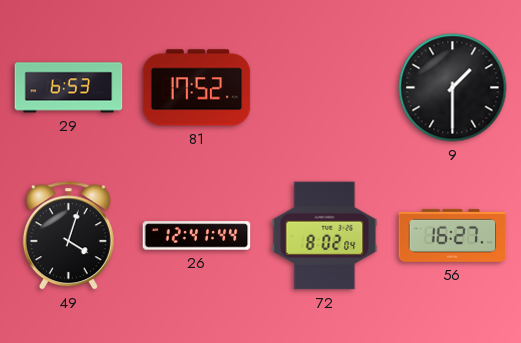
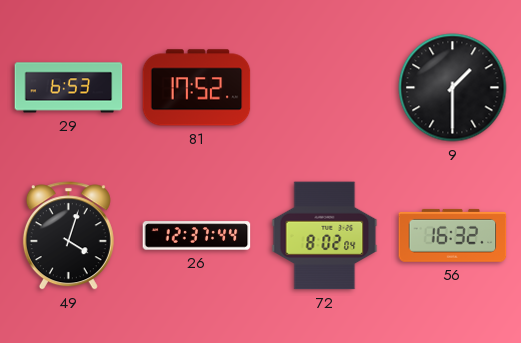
26: 12:41 -> 12:37
56: 16:27 -> 16:32
